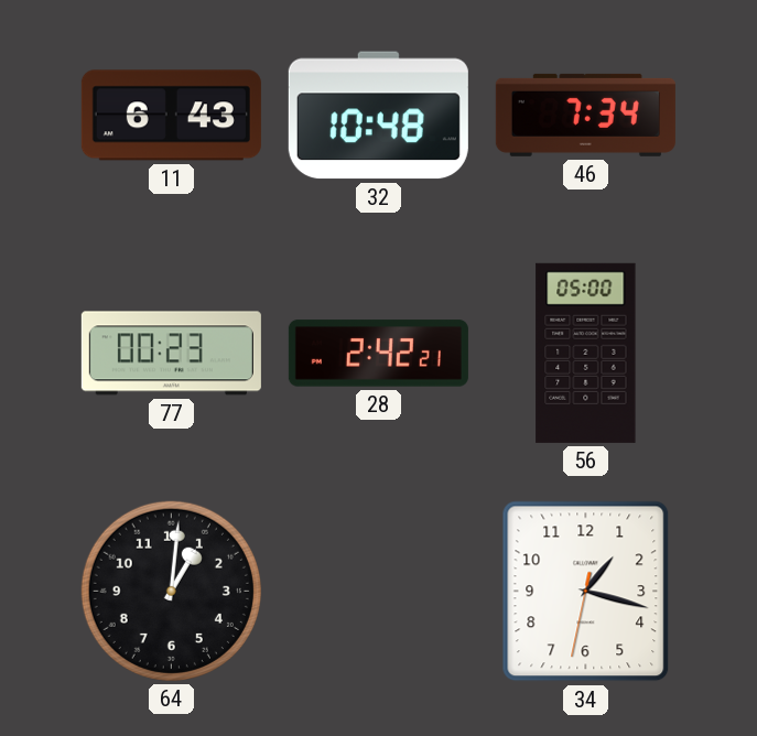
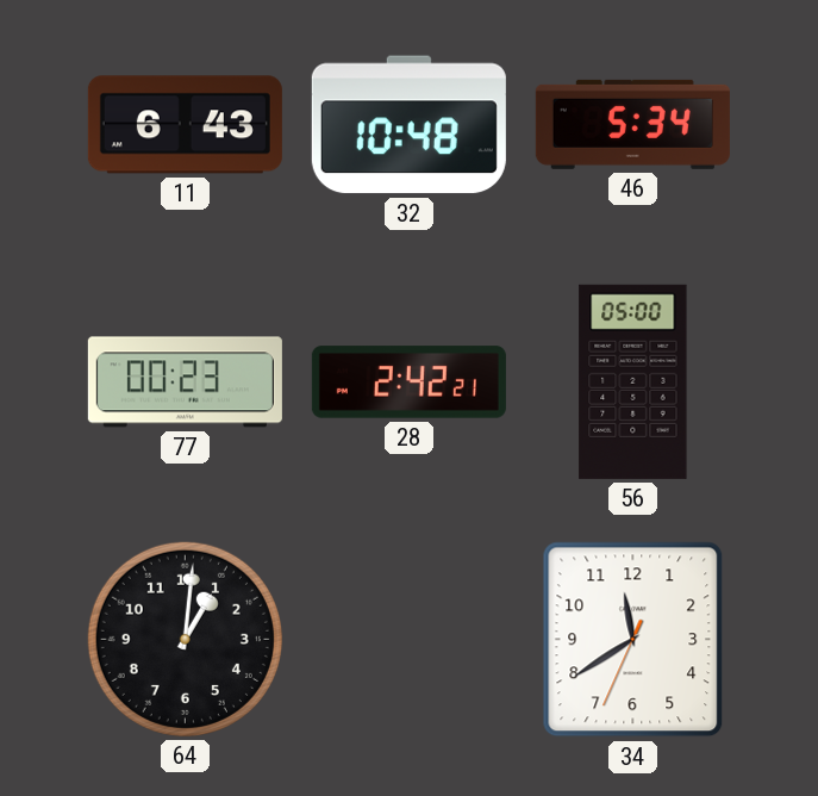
46: 7:34 -> 5:34
34: 1:17 -> 11:39
